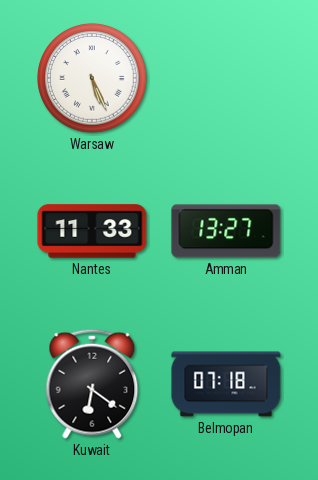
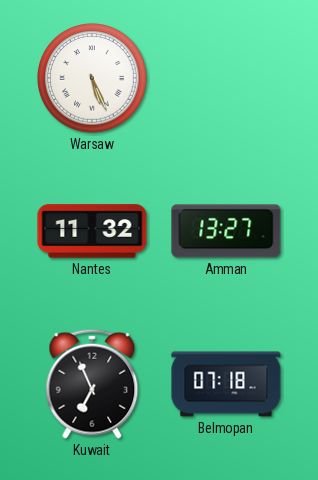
Nantes: 11:33 -> 11:32
Kuwait: 6:21 -> 6:56
